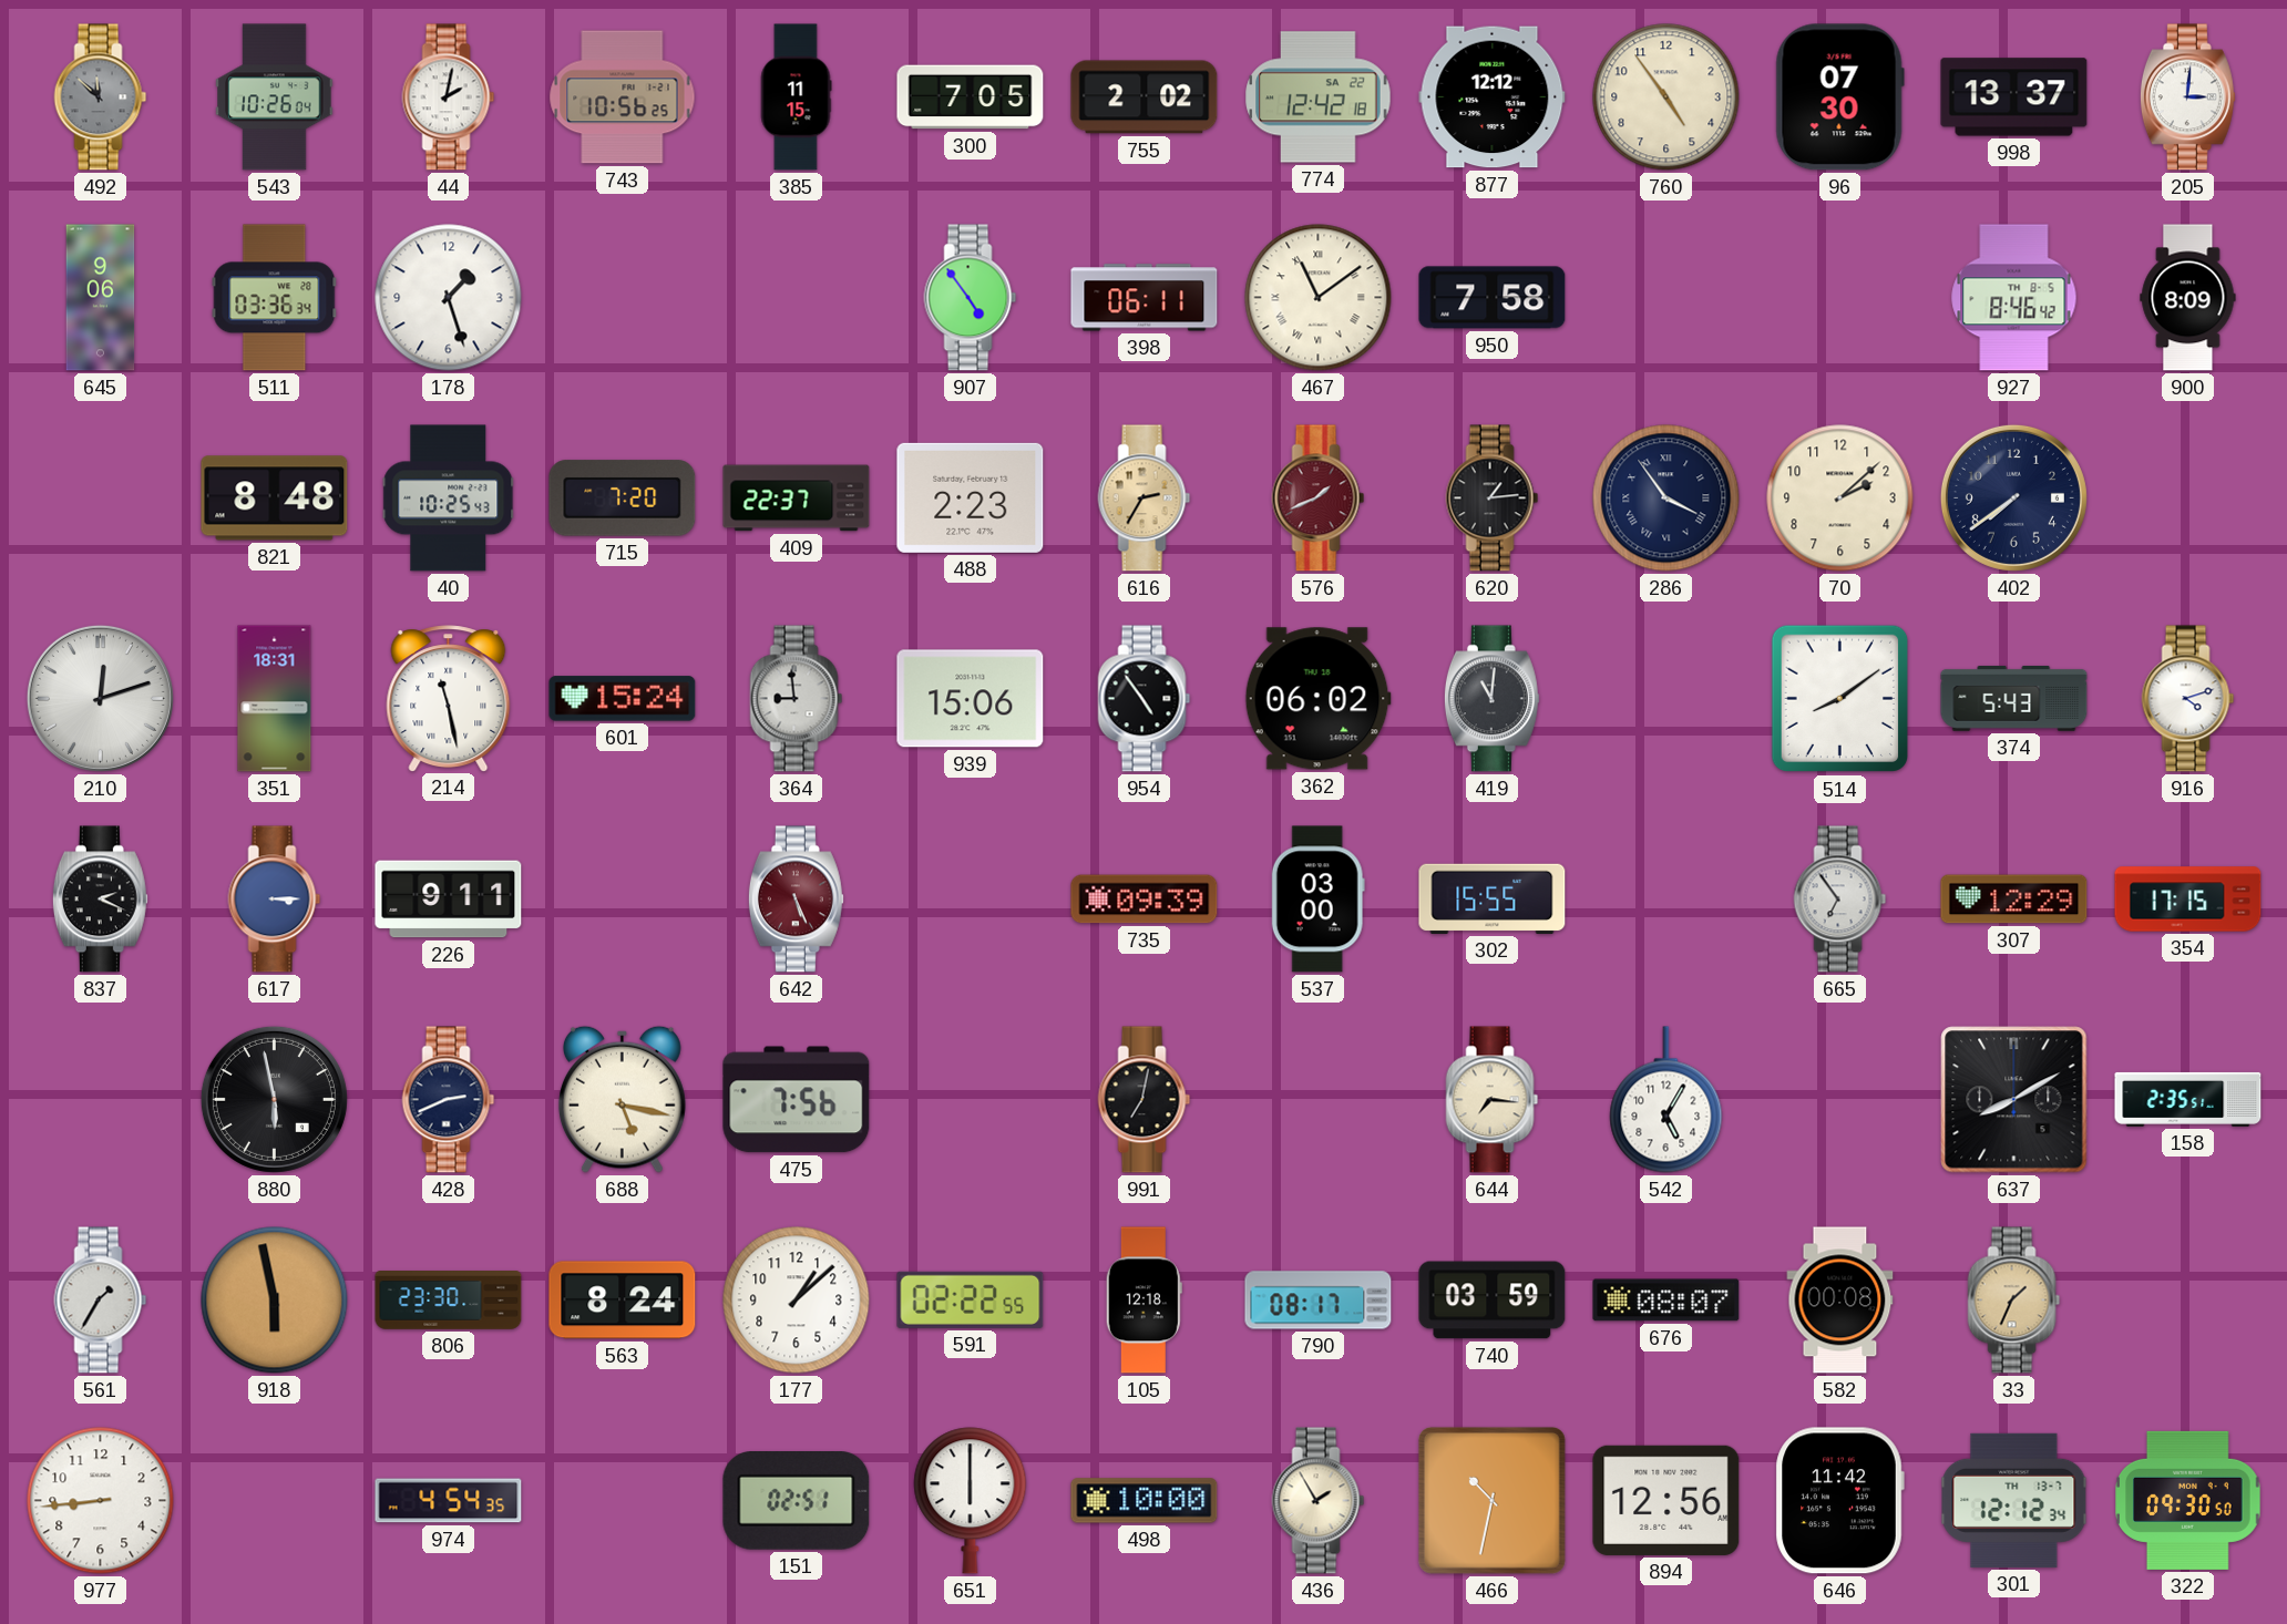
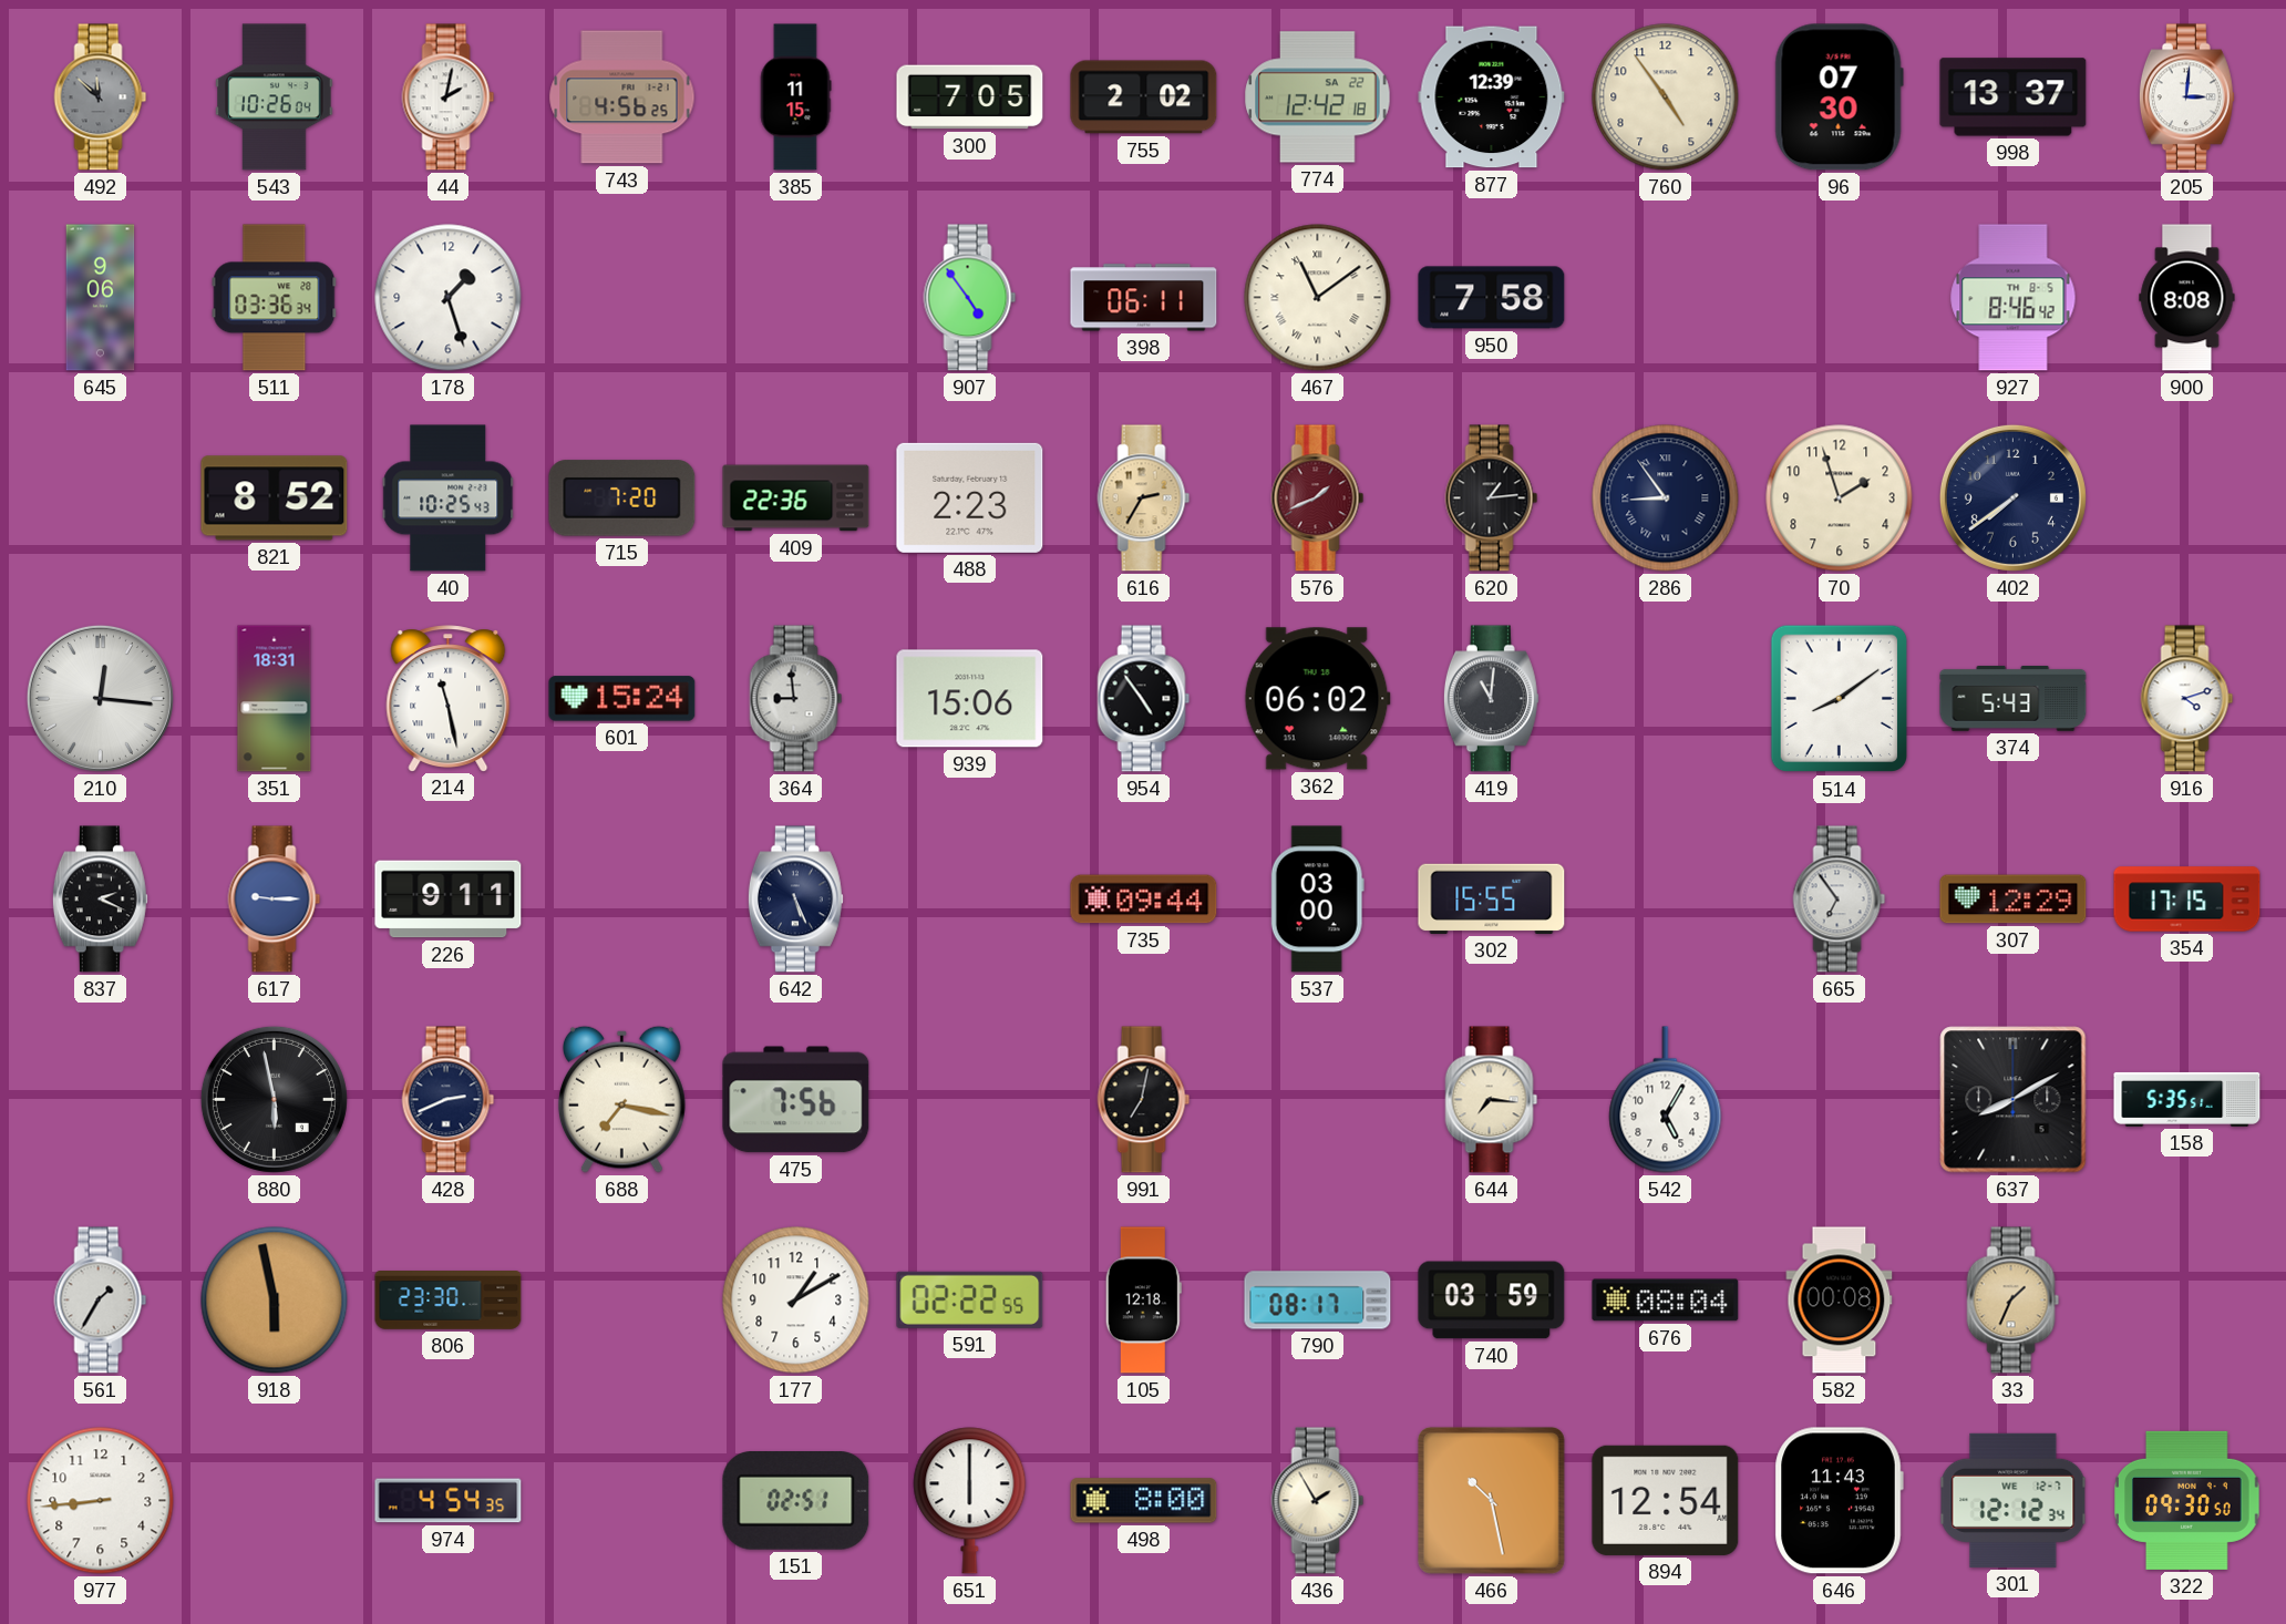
743: 10:56 -> 4:56
877: 12:12 -> 12:39
900: 8:09 -> 8:08
821: 8:48 -> 8:52
409: 22:37 -> 22:36
286: 3:54 -> 8:54
70: 2:08 -> 1:57
210: 12:12 -> 12:16
617: 3:15 -> 9:15
642 dial: burgundy -> navy
735: 09:39 -> 09:44
688: 5:17 -> 7:17
158: 2:35 -> 5:35
563: 8:24 -> none
177: 1:08 -> 1:10
676: 08:07 -> 08:04
498: 10:00 -> 8:00
466: 10:32 -> 10:28
894: 12:56 -> 12:54
646: 11:42 -> 11:43
301 date: TH 13-7 -> WE 12-7
